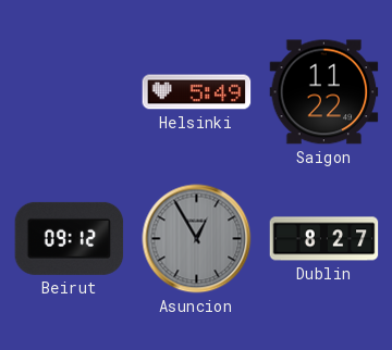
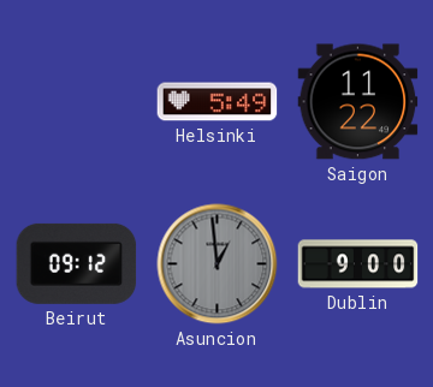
Asuncion: 12:55 -> 12:59
Dublin: 8:27 -> 9:00
